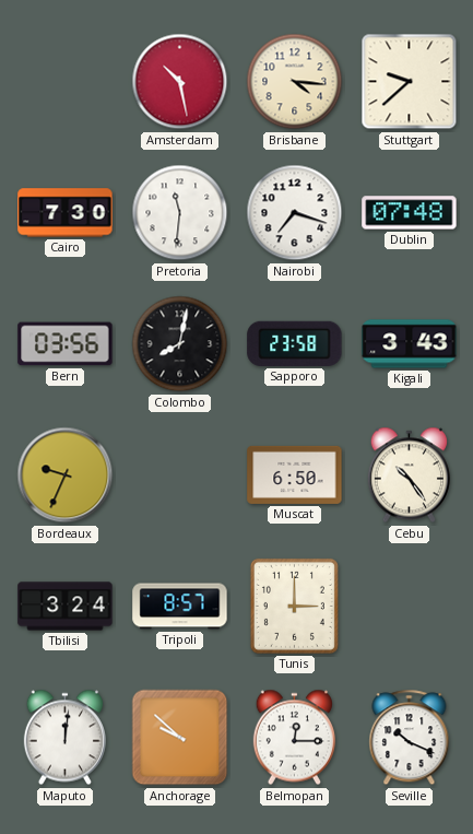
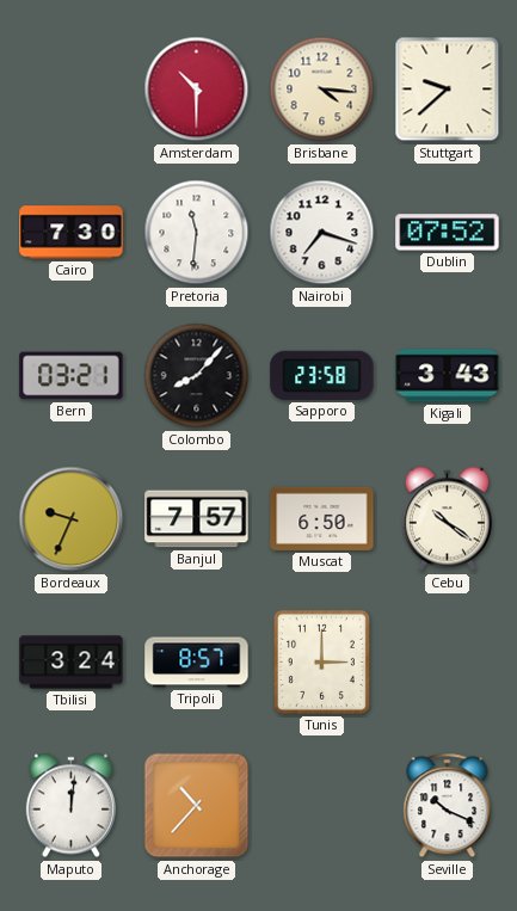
Amsterdam: 10:28 -> 10:30
Dublin: 07:48 -> 07:52
Bern: 03:56 -> 03:21
Colombo: 8:02 -> 8:07
Banjul: none -> 7:57
Cebu: 10:24 -> 10:21
Anchorage: 9:52 -> 10:37
Belmopan: 12:15 -> none
